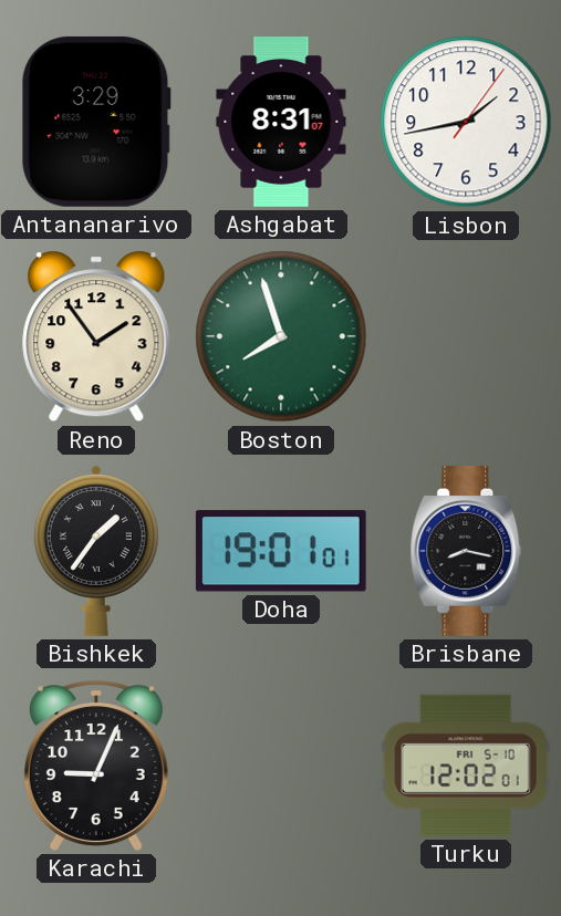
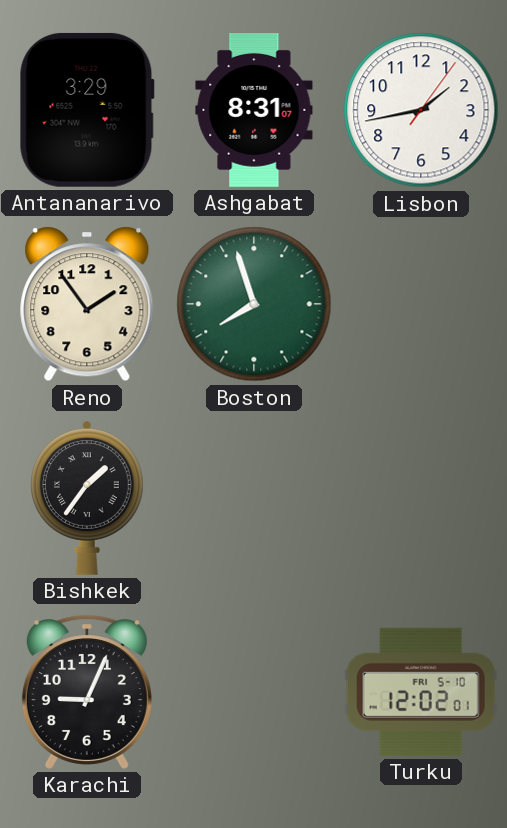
Doha: 19:01 -> none
Brisbane: 8:17 -> none
